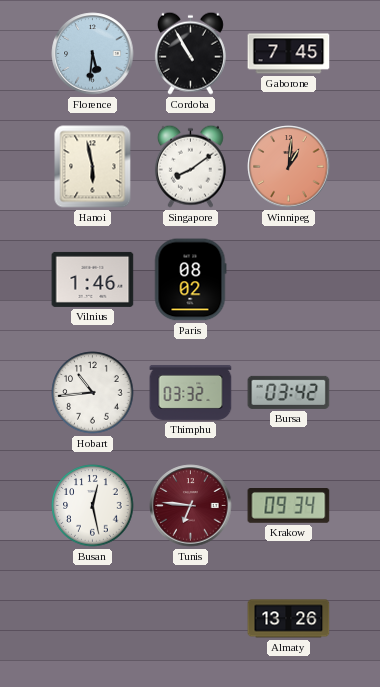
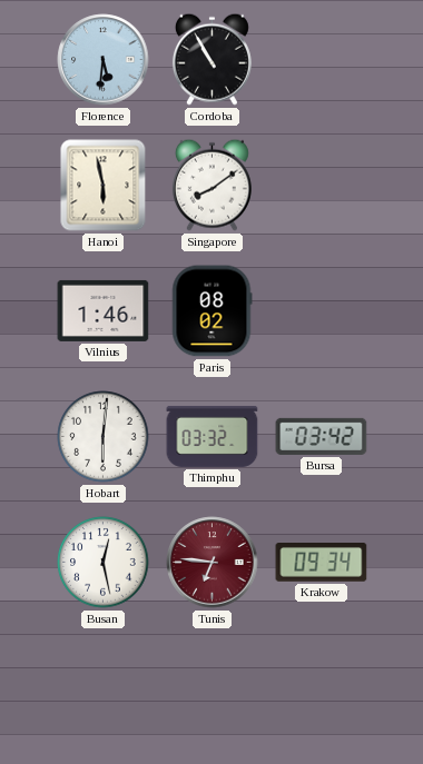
Gaborone: 7:45 -> none
Winnipeg: 1:01 -> none
Hobart: 10:44 -> 6:01
Almaty: 13:26 -> none
